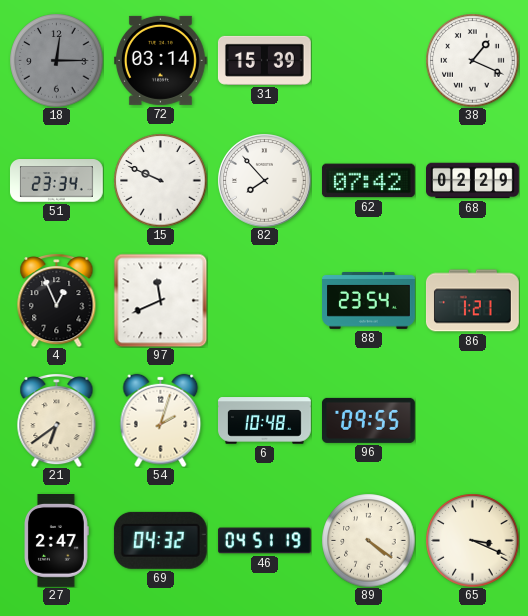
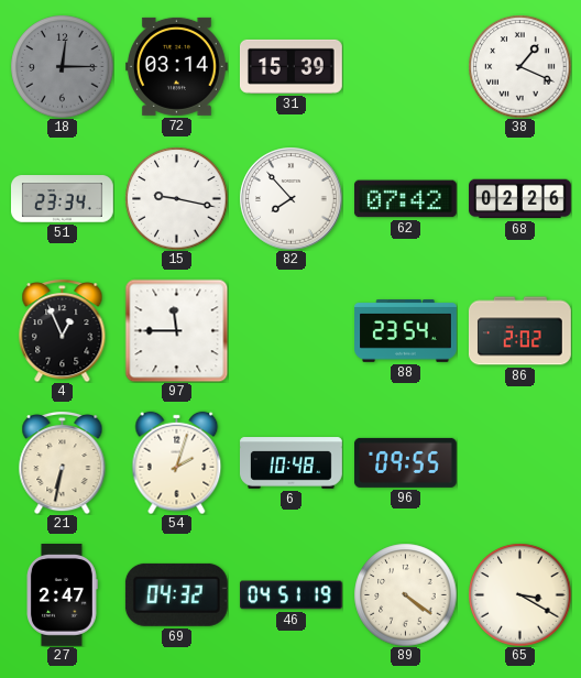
15: 9:49 -> 9:17
68: 02:29 -> 02:26
97: 11:41 -> 11:45
86: 1:21 -> 2:02
21: 6:39 -> 6:32
65: 3:19 -> 3:20
